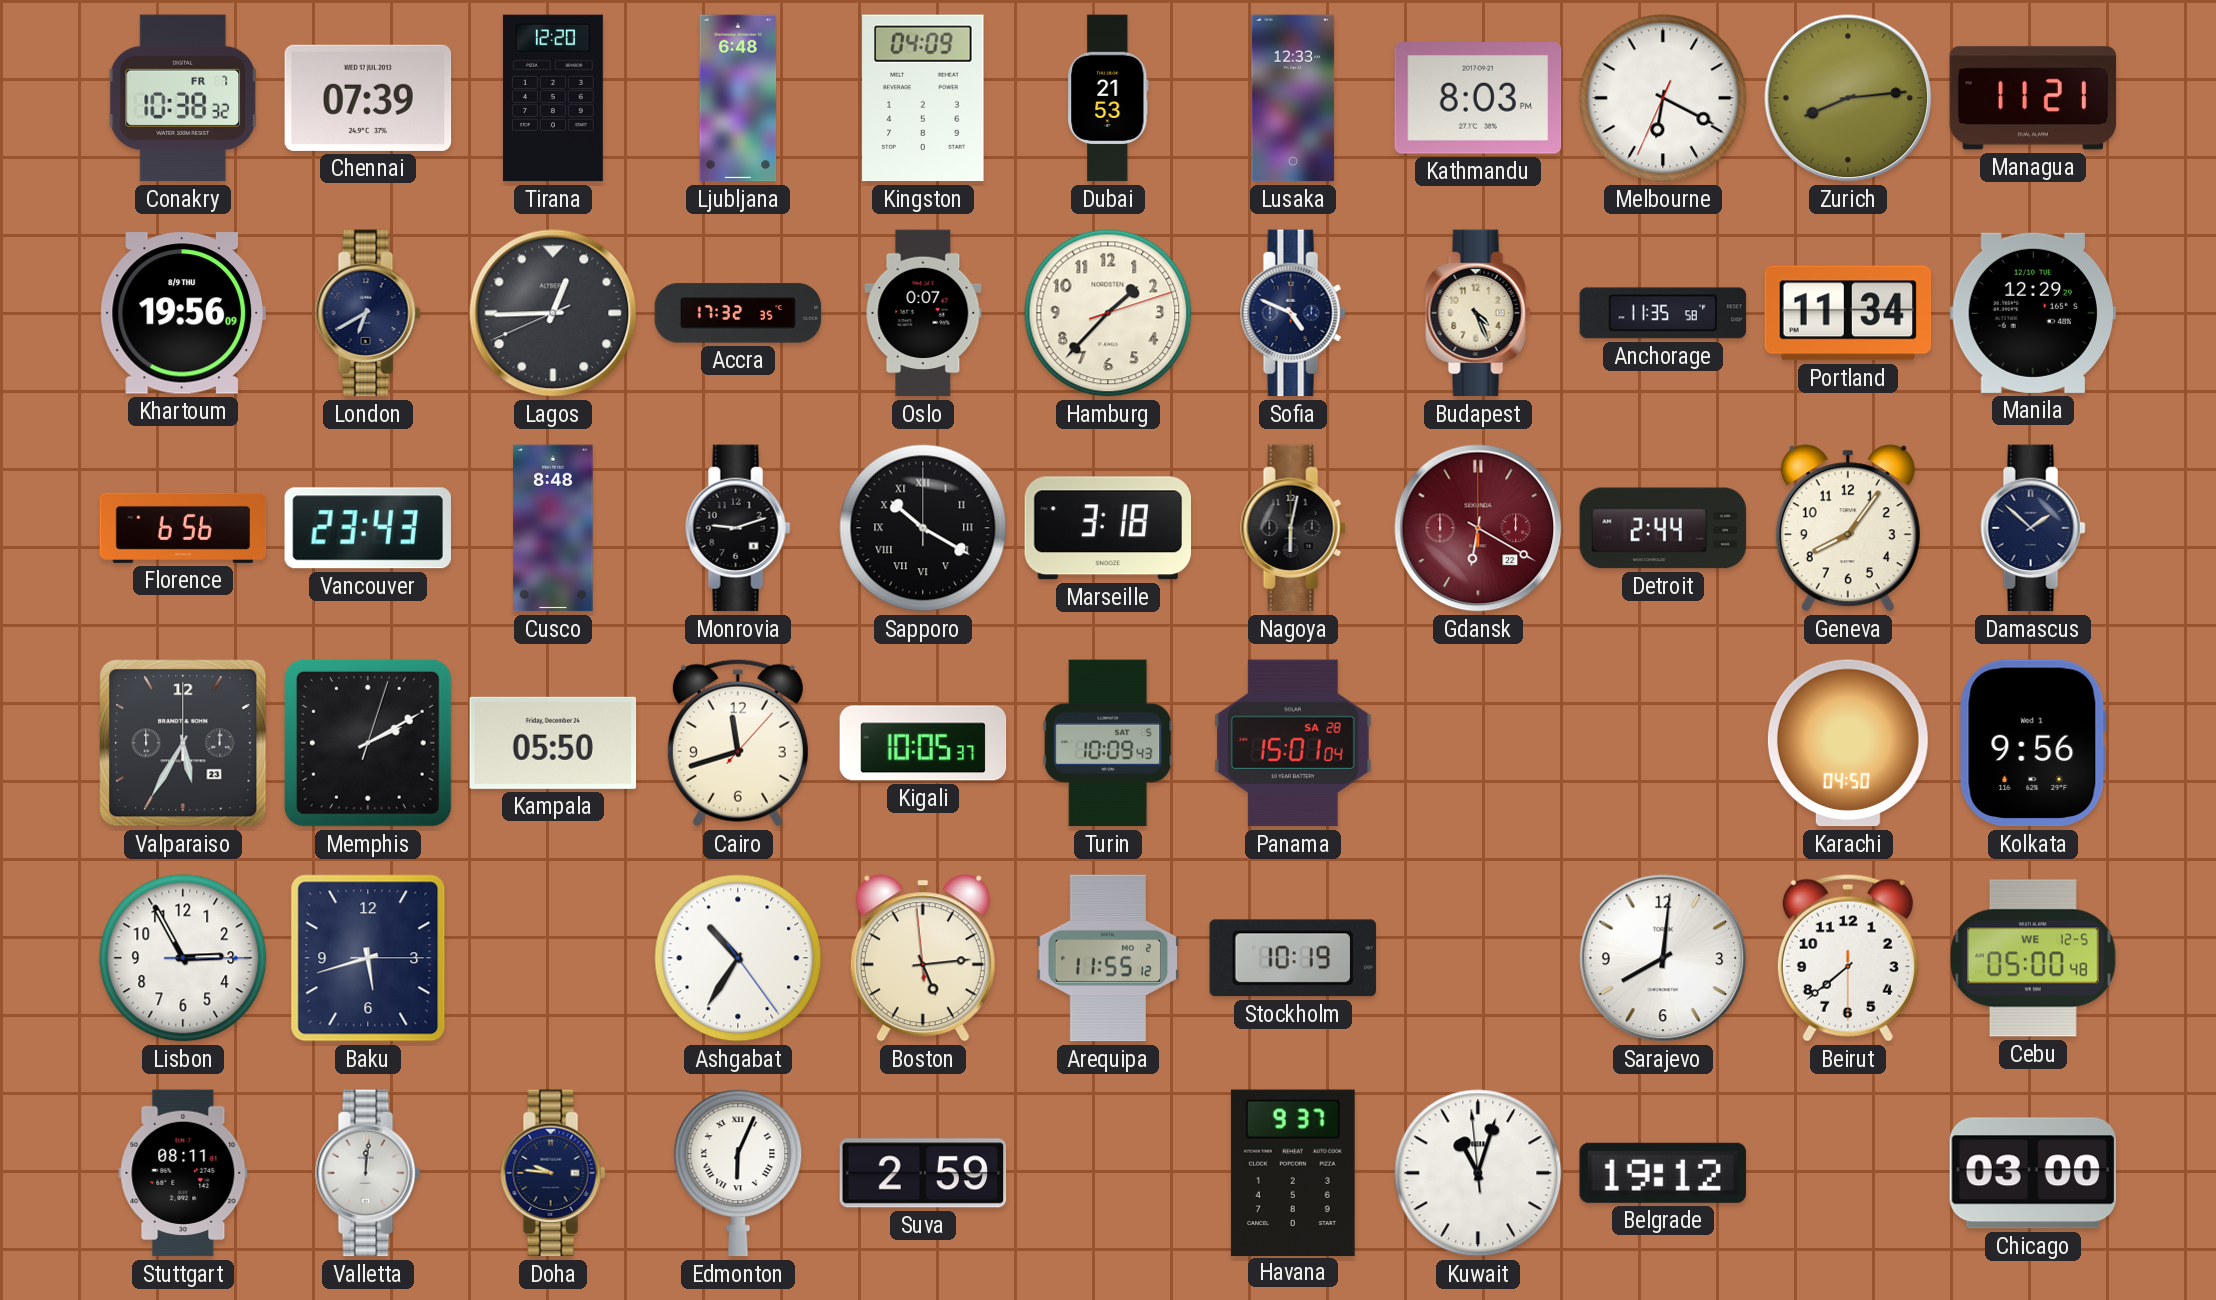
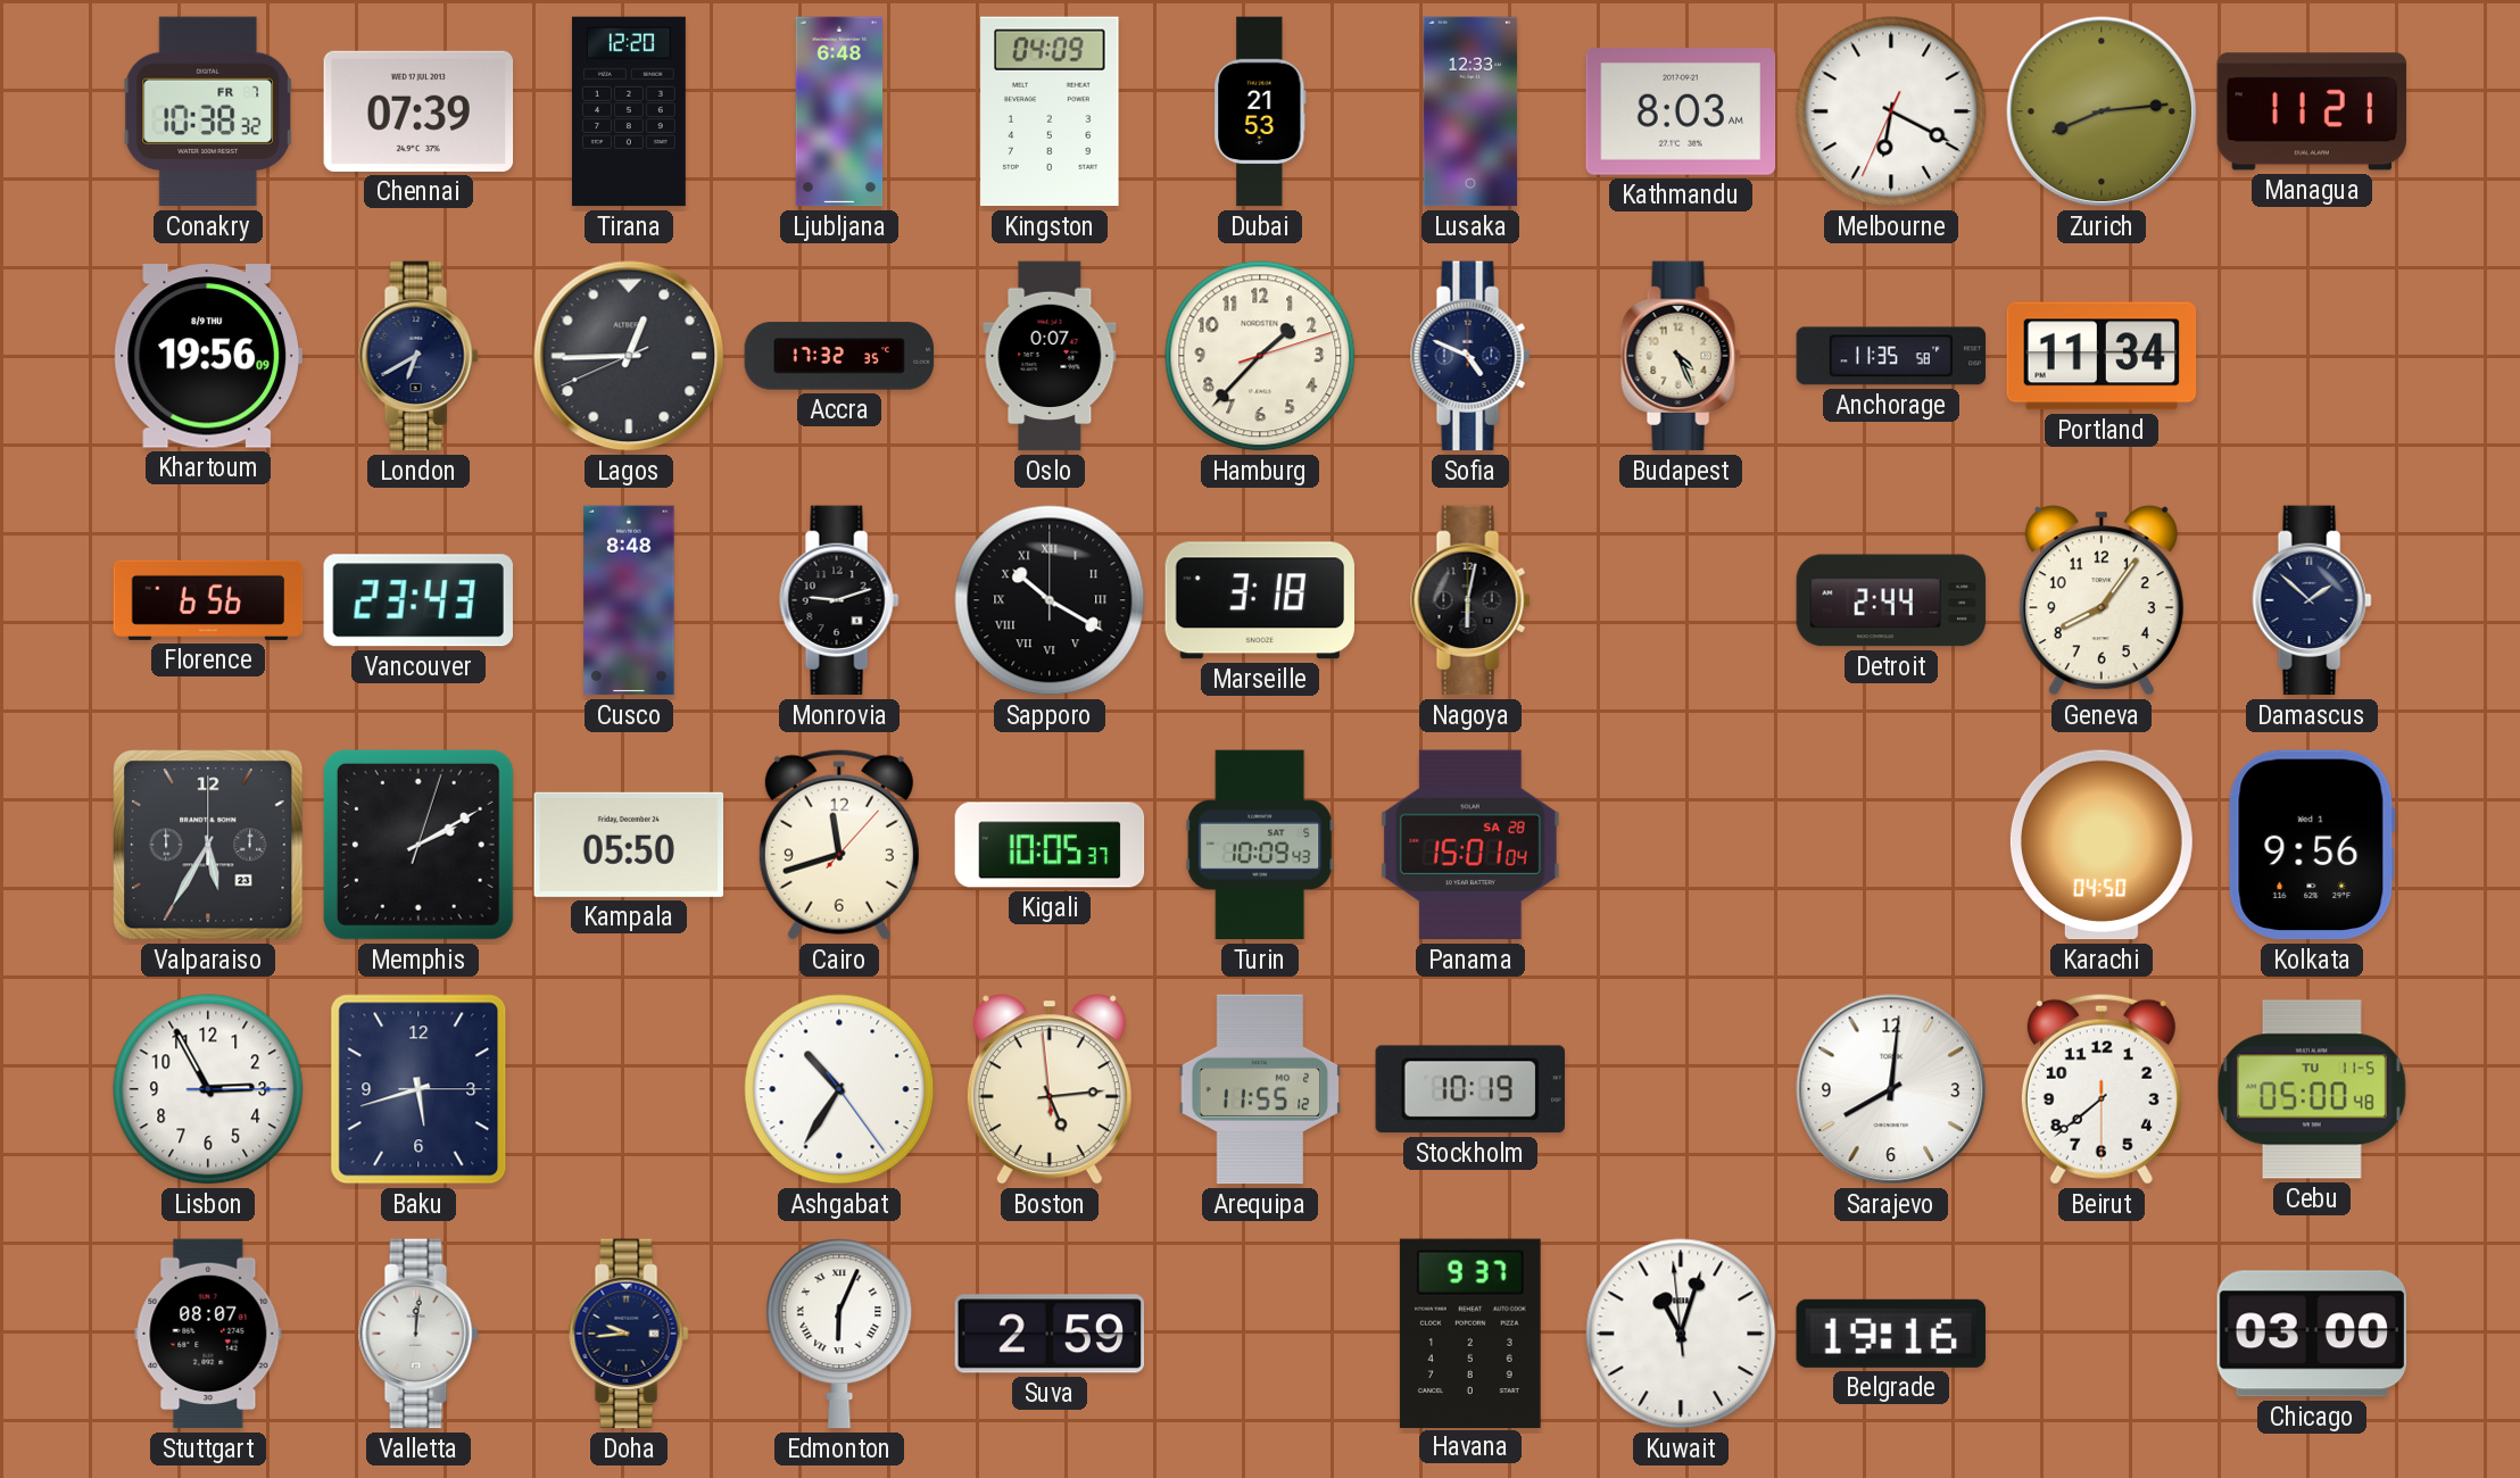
Kathmandu: 8:03 PM -> 8:03 AM
Manila: 12:29 -> none
Gdansk: 6:20 -> none
Cebu date: WE 12-5 -> TU 11-5
Stuttgart: 08:11 -> 08:07
Doha: 9:46 -> 9:44
Belgrade: 19:12 -> 19:16
